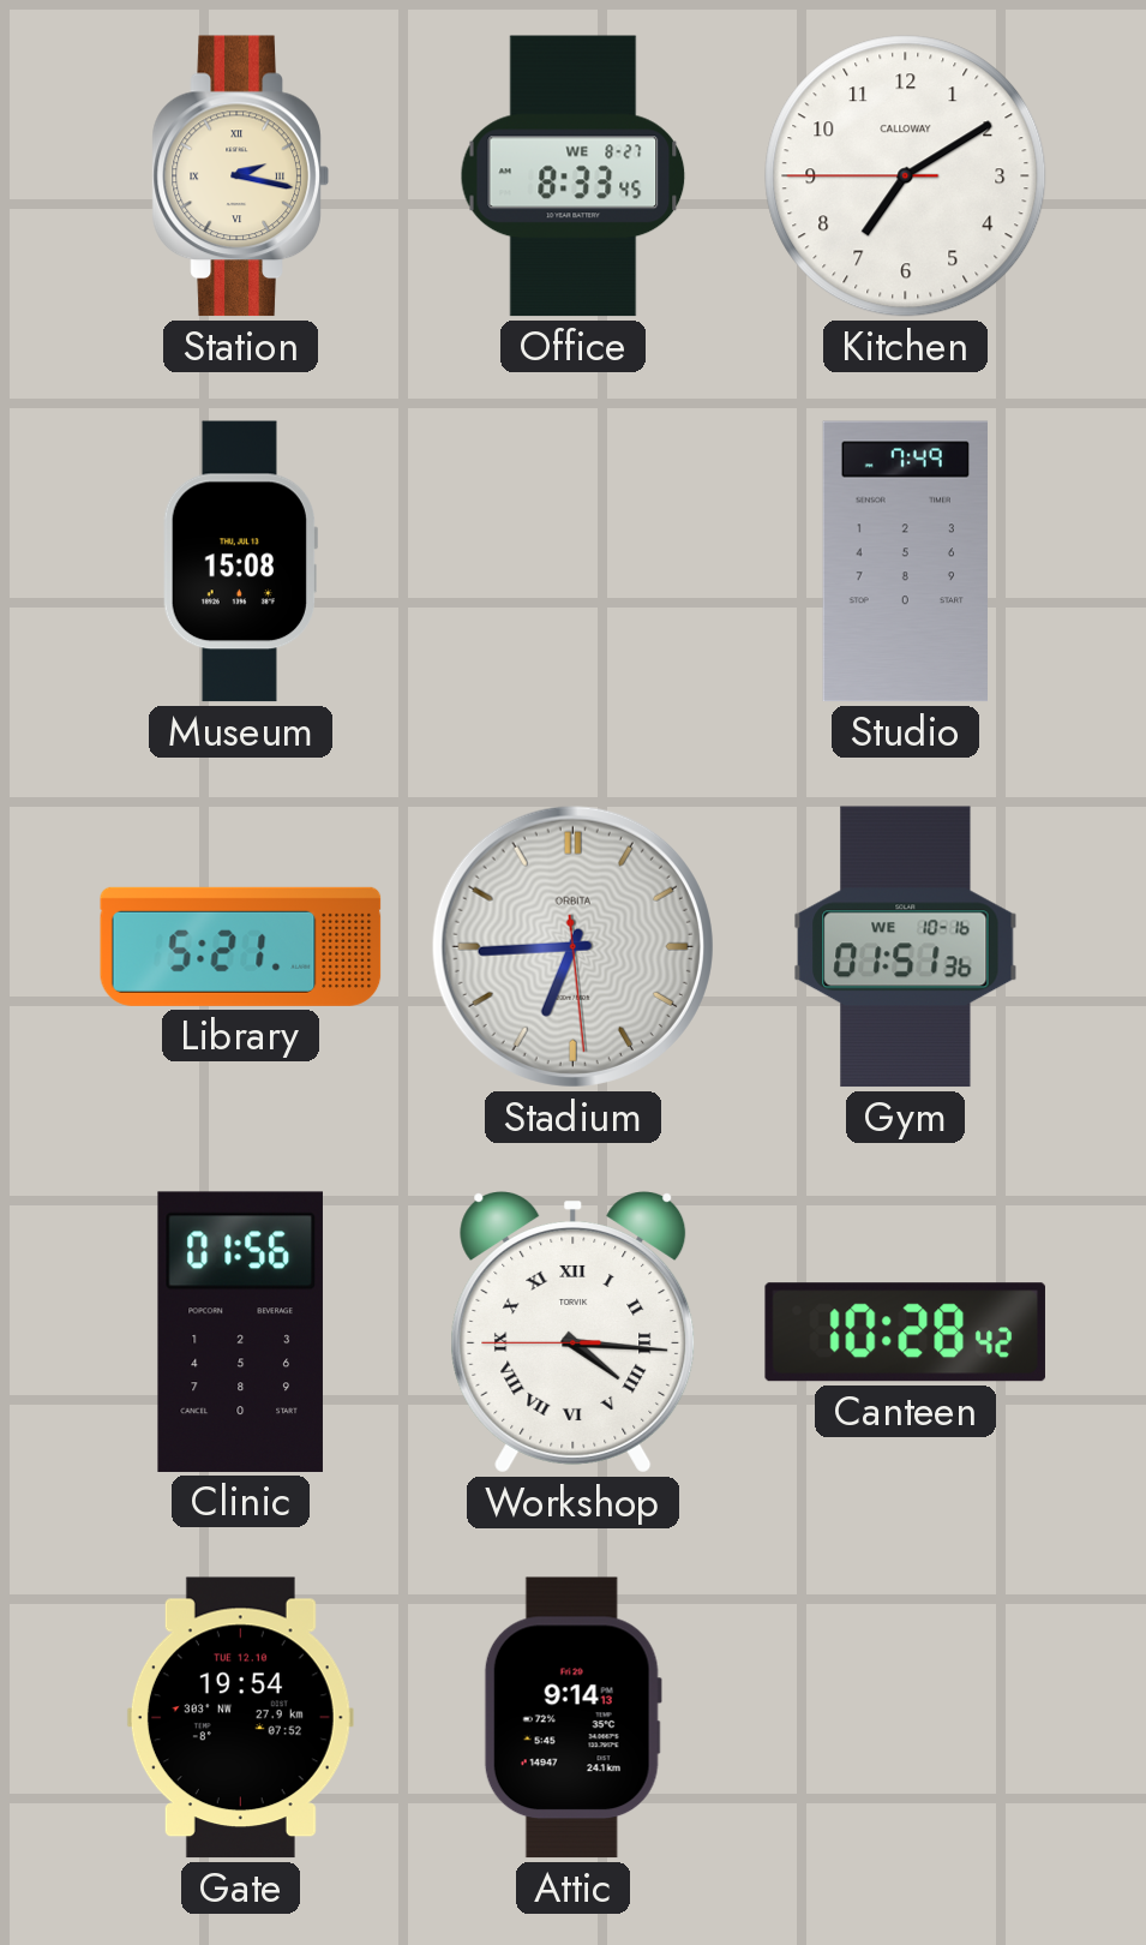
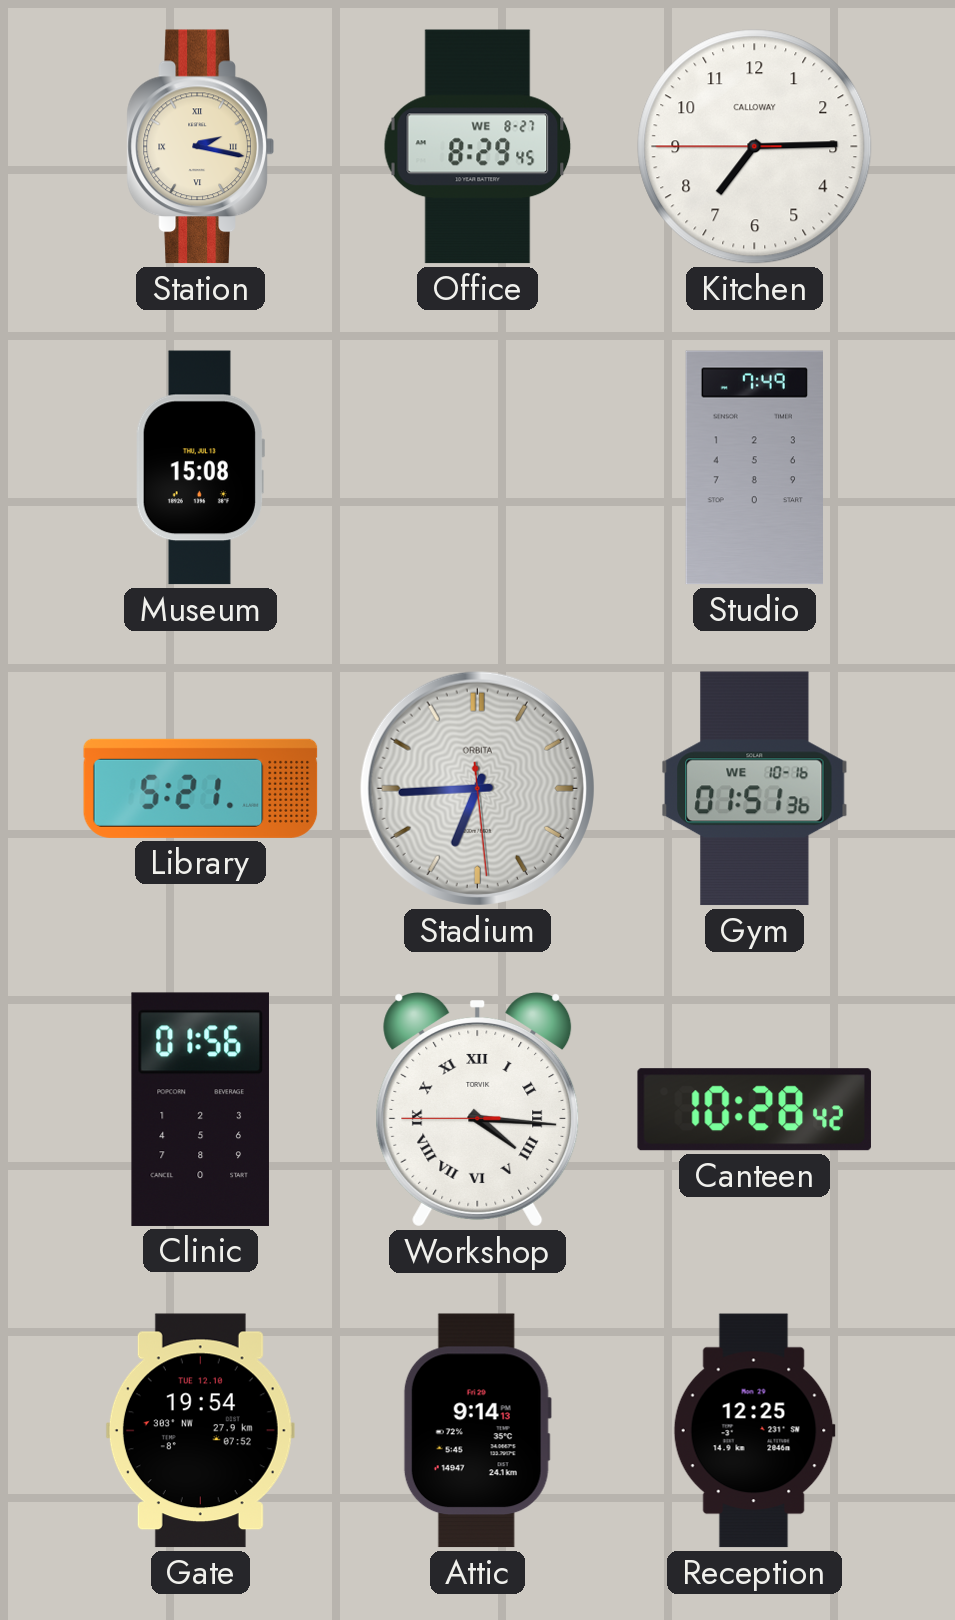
Office: 8:33 -> 8:29
Kitchen: 7:09 -> 7:14
Reception: none -> 12:25
